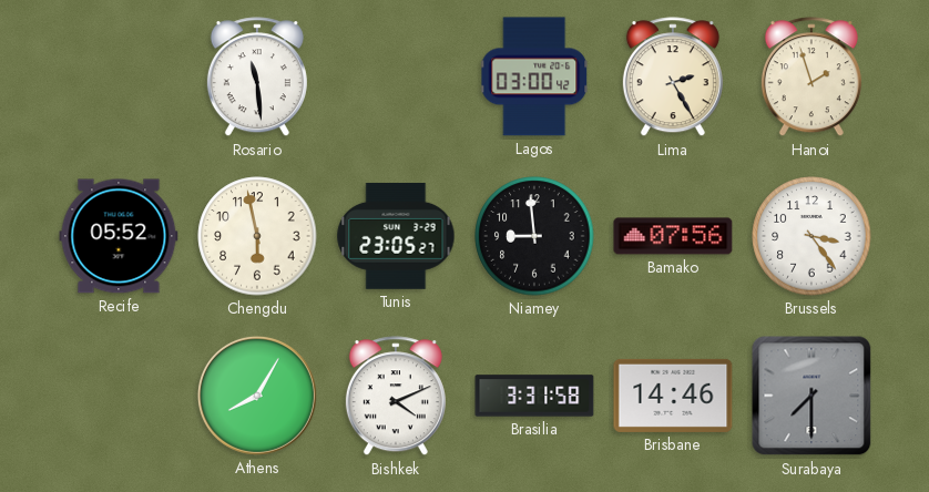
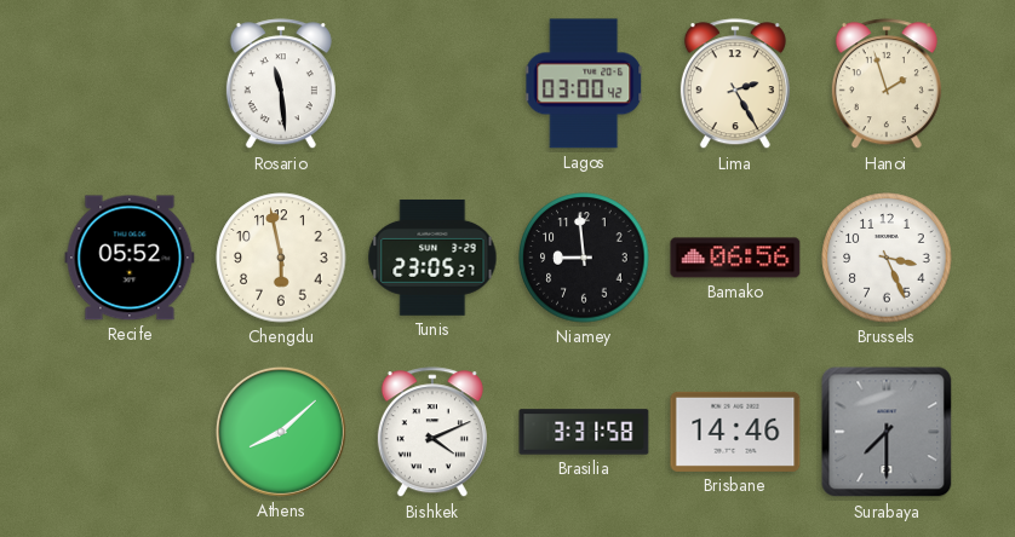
Bamako: 07:56 -> 06:56
Brussels: 3:24 -> 3:26
Athens: 8:05 -> 8:08
